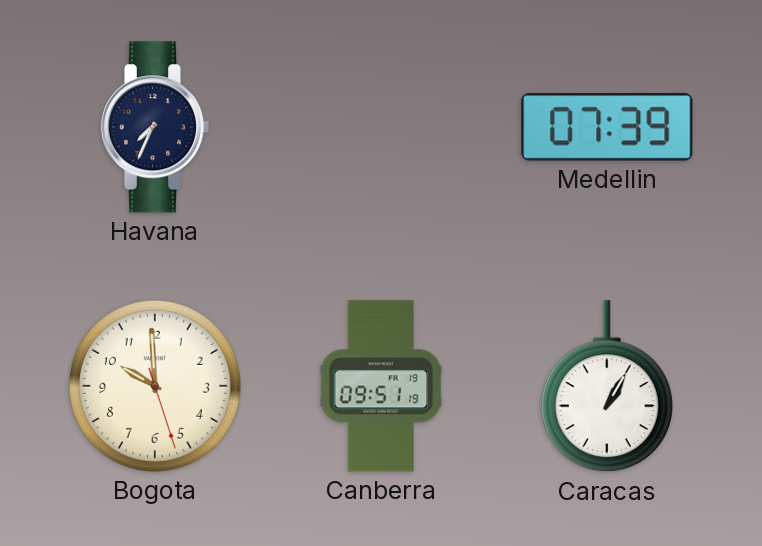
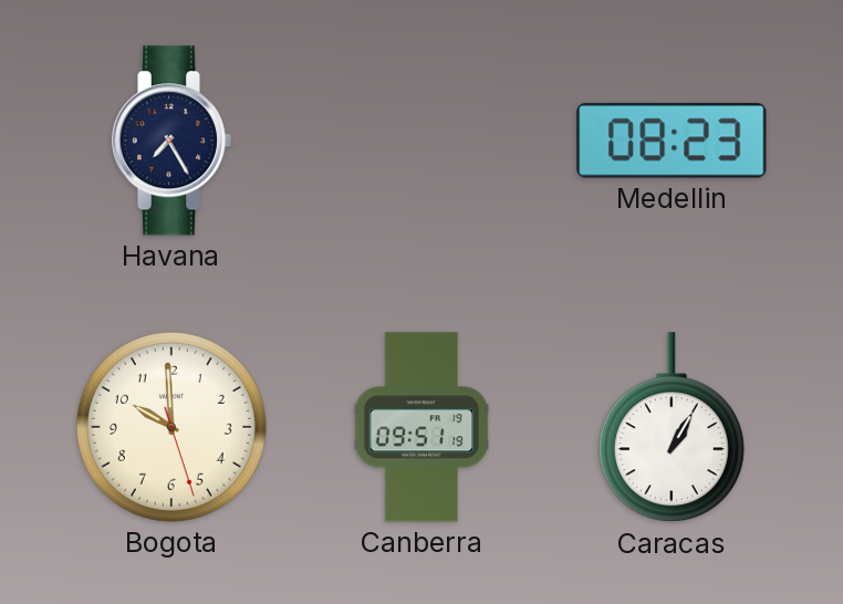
Havana: 7:34 -> 7:25
Medellin: 07:39 -> 08:23
